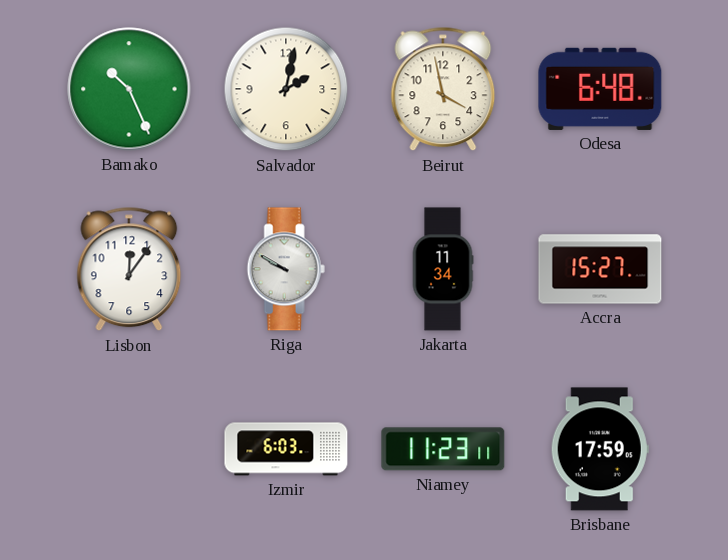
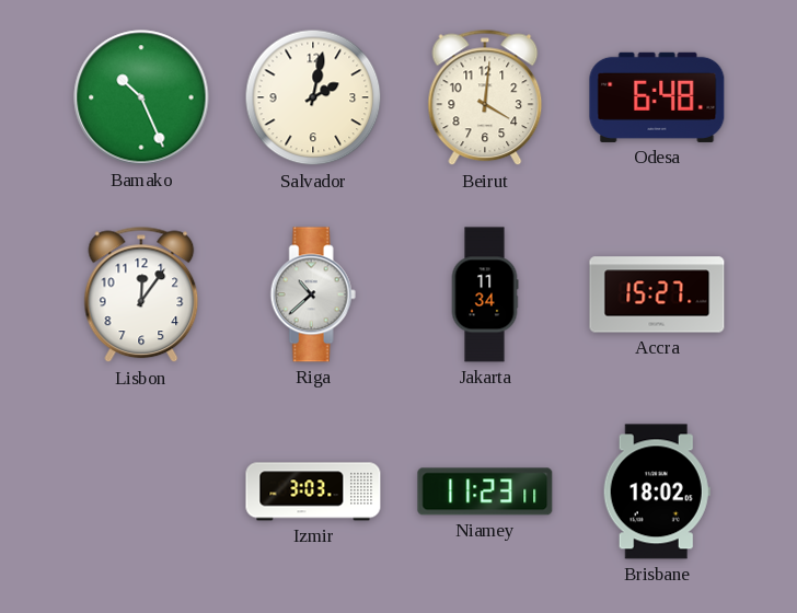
Beirut: 3:58 -> 4:01
Riga: 9:50 -> 10:38
Izmir: 6:03 -> 3:03
Brisbane: 17:59 -> 18:02
